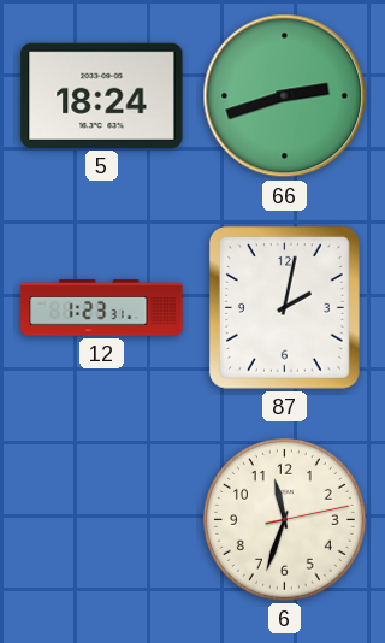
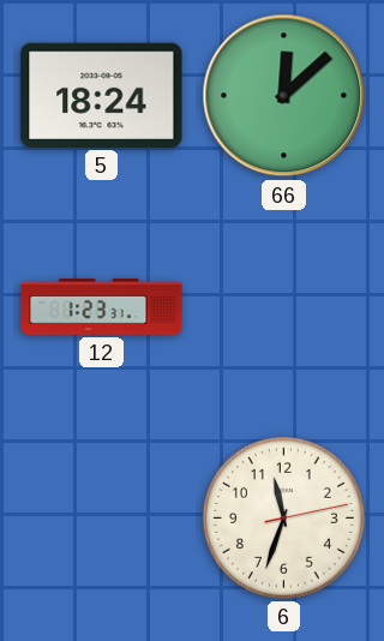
66: 2:42 -> 12:08
87: 2:02 -> none
